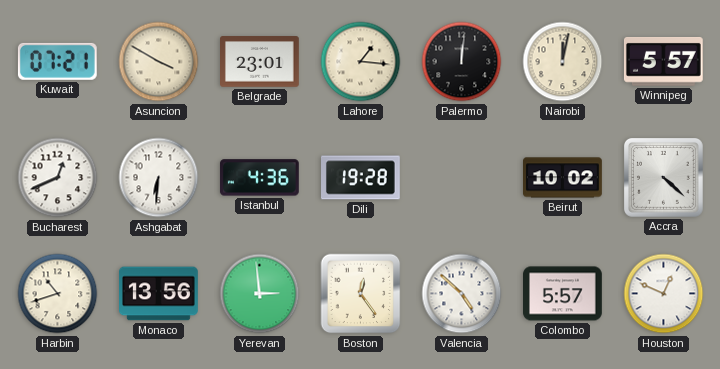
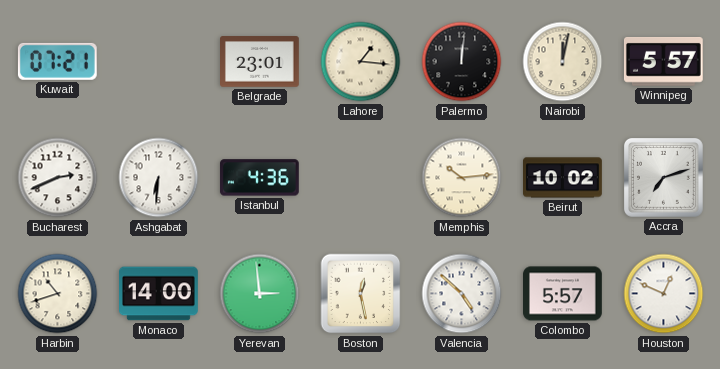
Asuncion: 3:50 -> none
Bucharest: 12:41 -> 2:41
Dili: 19:28 -> none
Memphis: none -> 10:14
Accra: 4:22 -> 7:12
Monaco: 13:56 -> 14:00
Boston: 12:24 -> 12:28
